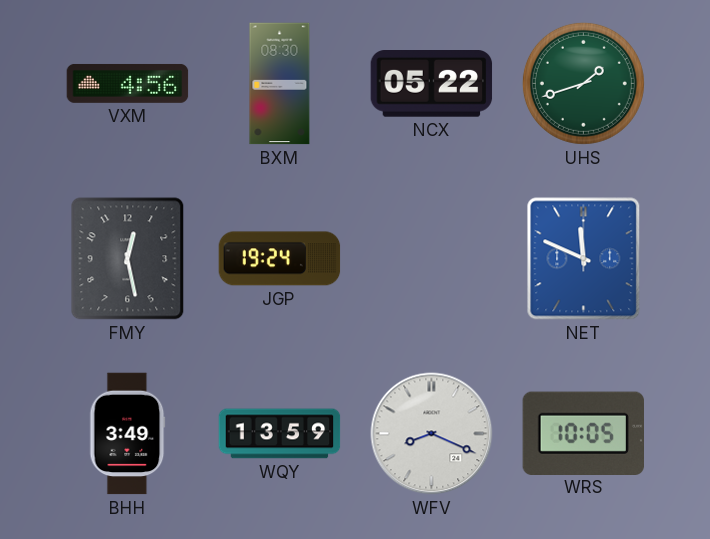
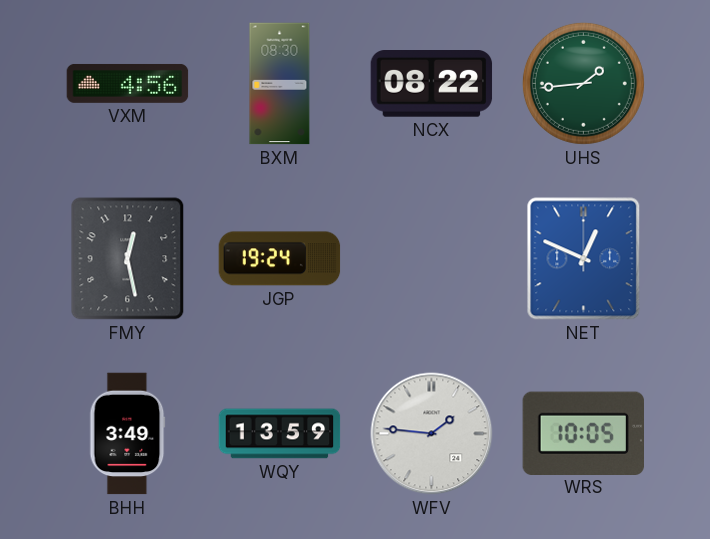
NCX: 05:22 -> 08:22
UHS: 1:42 -> 1:44
NET: 11:49 -> 12:49
WFV: 8:19 -> 1:46
